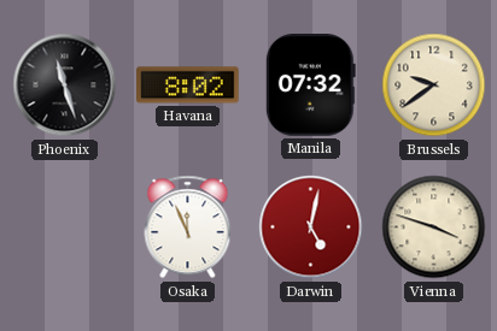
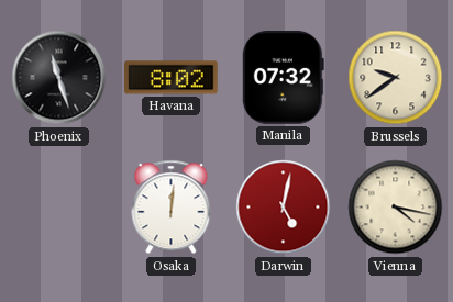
Osaka: 11:56 -> 12:01
Vienna: 3:48 -> 4:17
